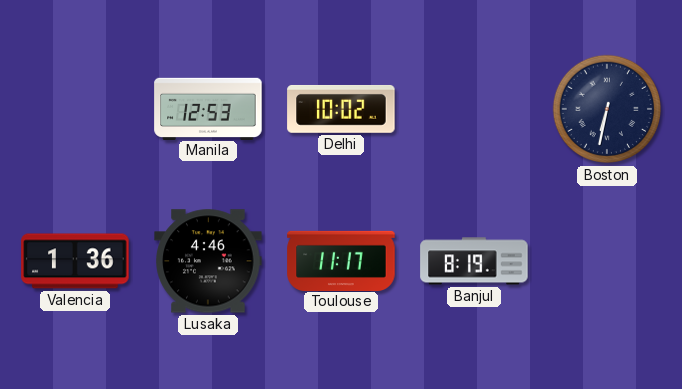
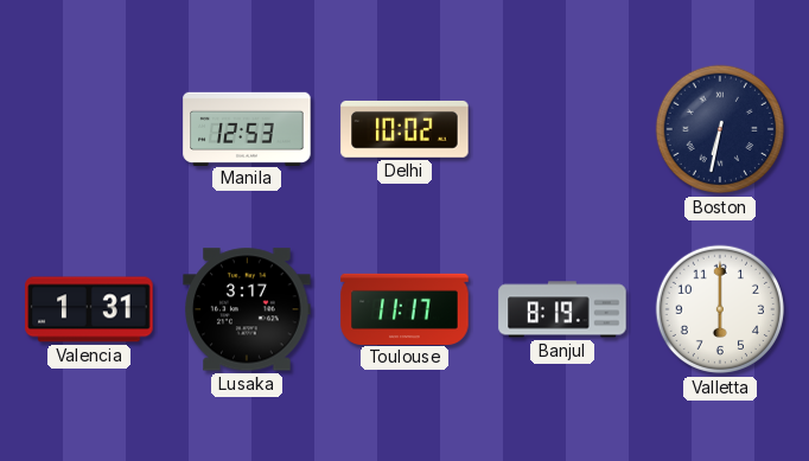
Valencia: 1:36 -> 1:31
Lusaka: 4:46 -> 3:17
Valletta: none -> 6:00
